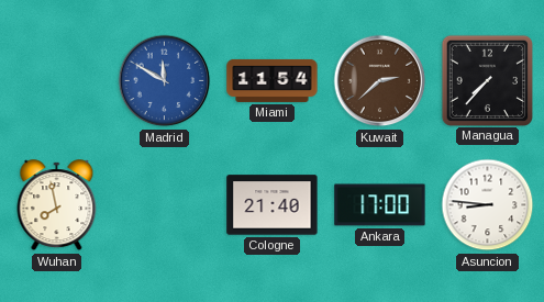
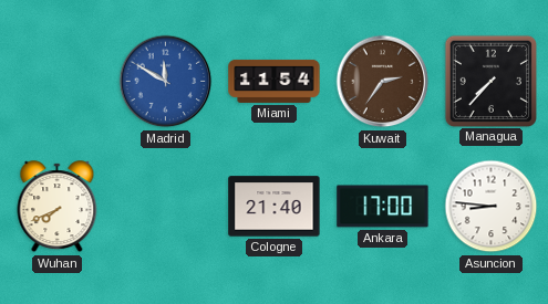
Kuwait: 2:38 -> 2:36
Wuhan: 7:58 -> 7:41
